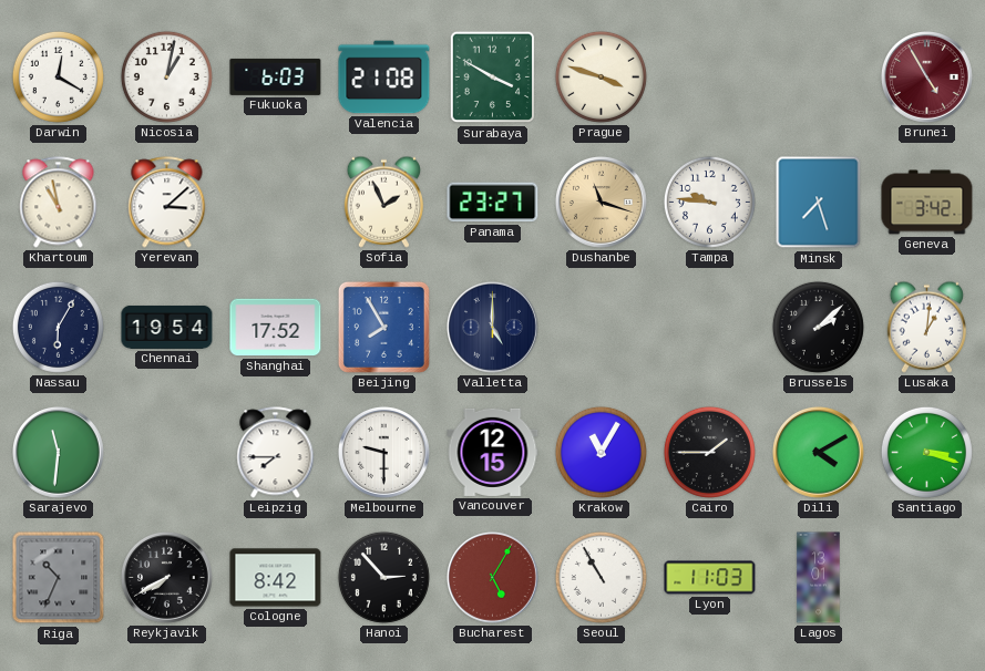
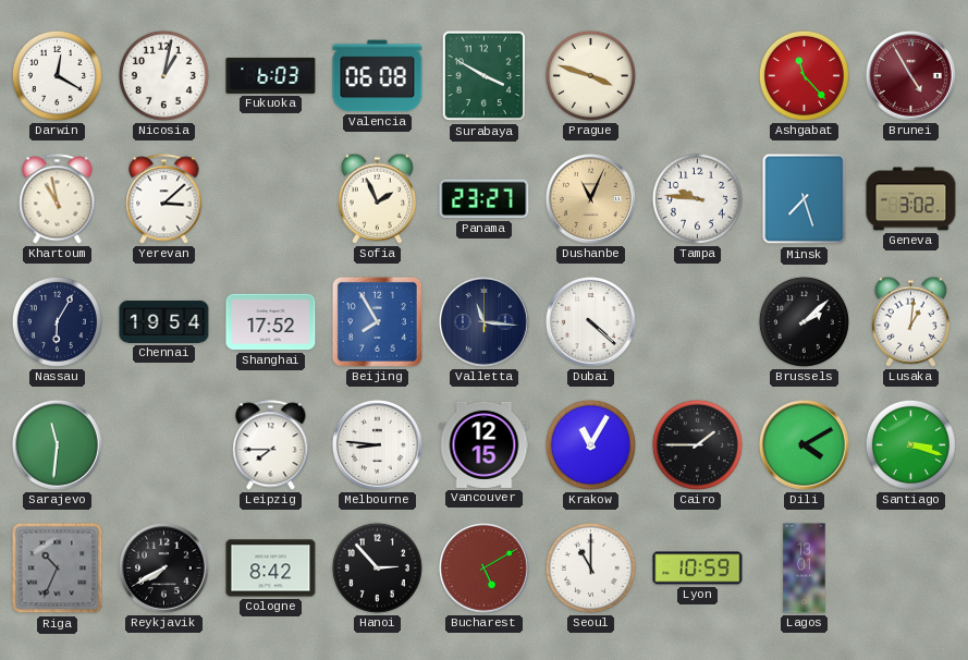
Valencia: 21:08 -> 06:08
Ashgabat: none -> 11:23
Dushanbe: 11:18 -> 11:04
Geneva: 3:42 -> 3:02
Valletta: 5:00 -> 11:16
Dubai: none -> 4:22
Melbourne: 9:30 -> 8:46
Bucharest: 5:05 -> 5:10
Seoul: 10:55 -> 11:00
Lyon: 11:03 -> 10:59
